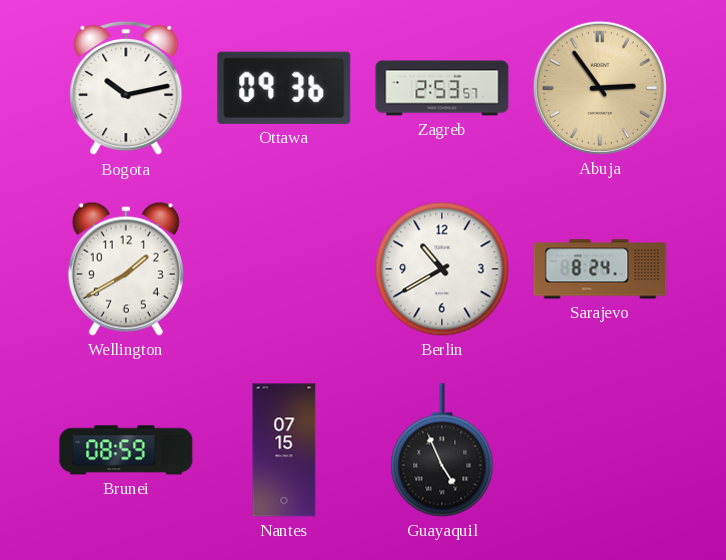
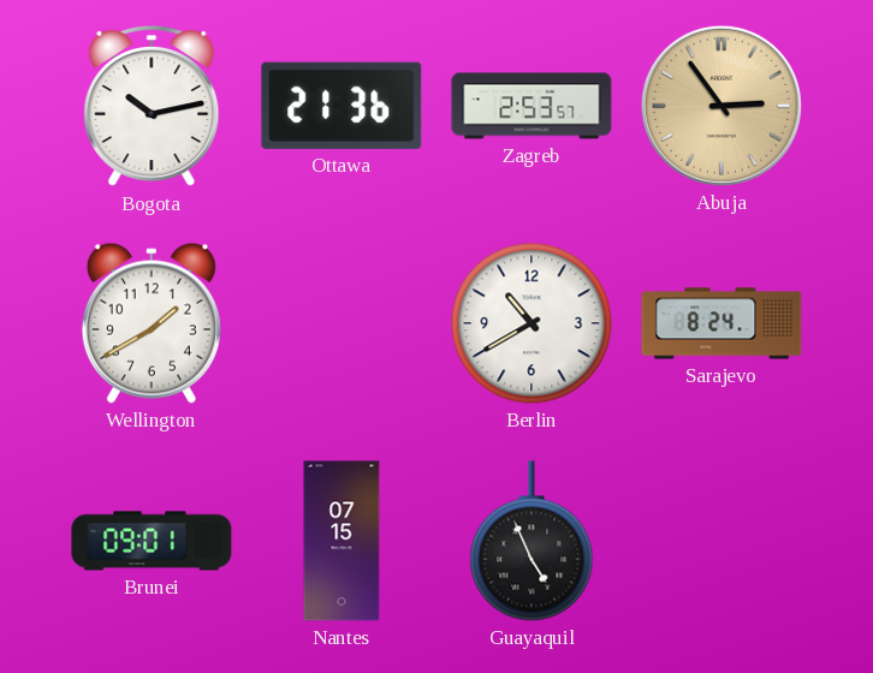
Ottawa: 09:36 -> 21:36
Brunei: 08:59 -> 09:01
